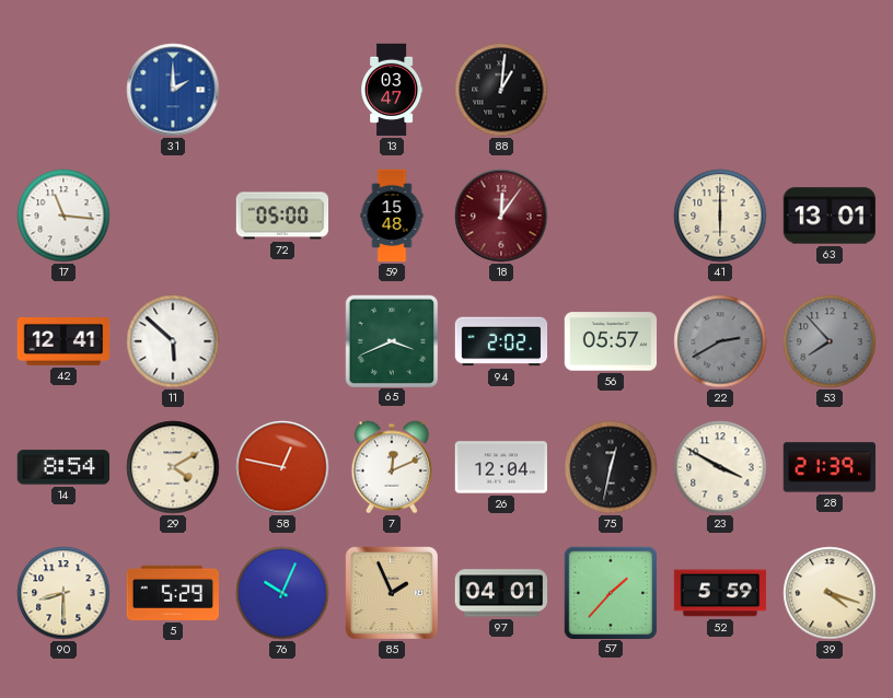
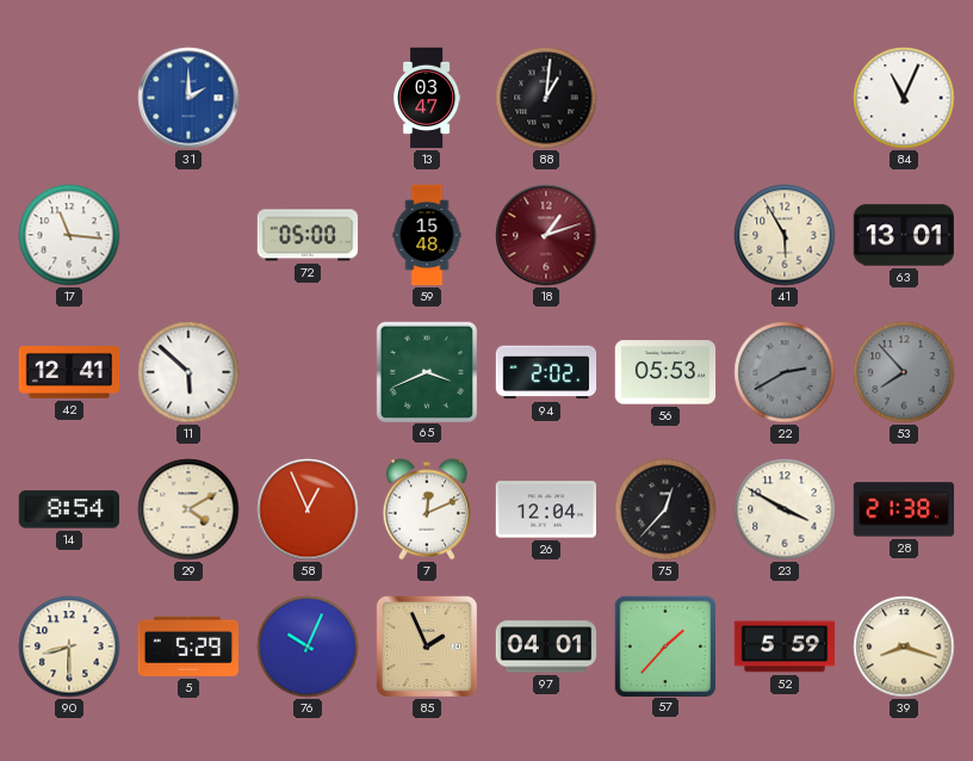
84: none -> 11:04
18: 12:06 -> 1:12
41: 6:00 -> 5:55
56: 05:57 -> 05:53
58: 12:47 -> 12:56
75: 12:32 -> 12:37
28: 21:39 -> 21:38
39: 4:18 -> 8:18
